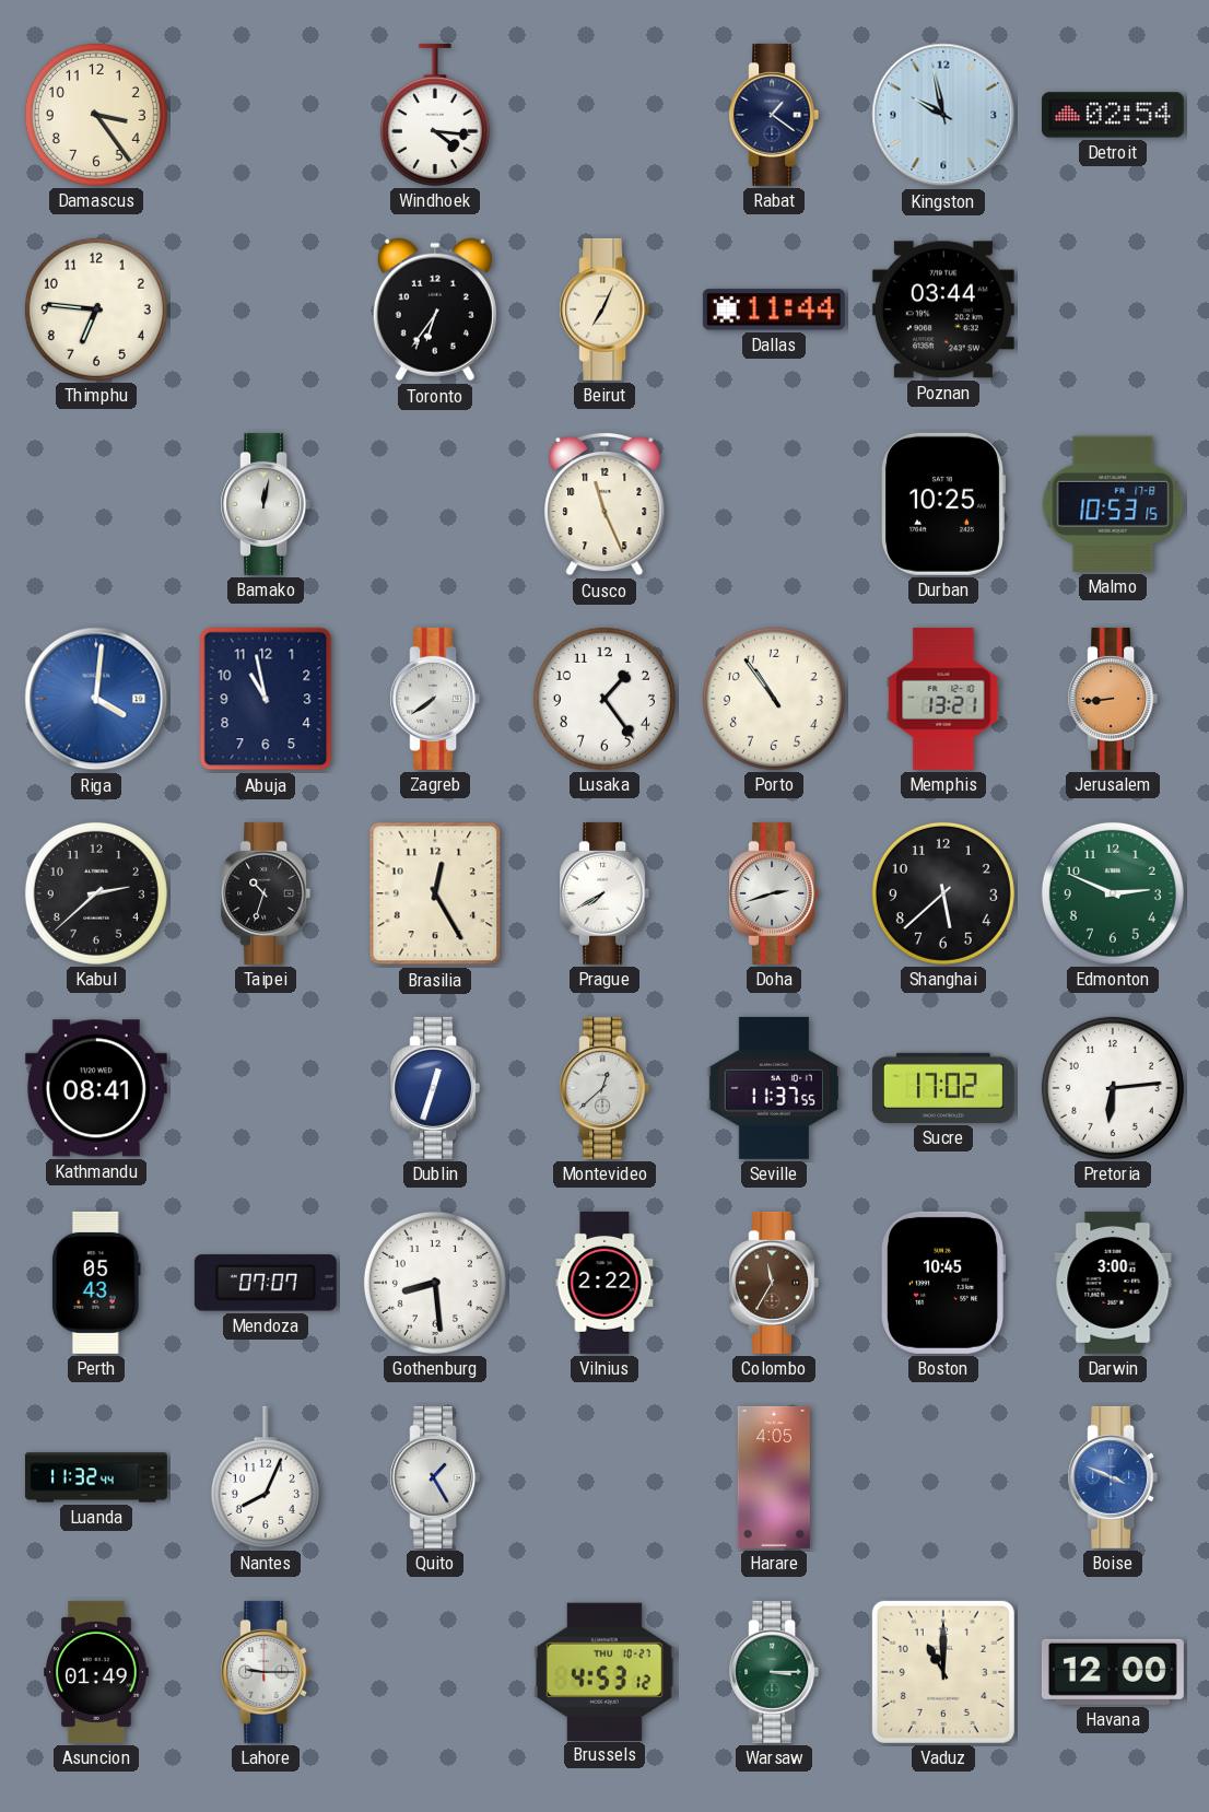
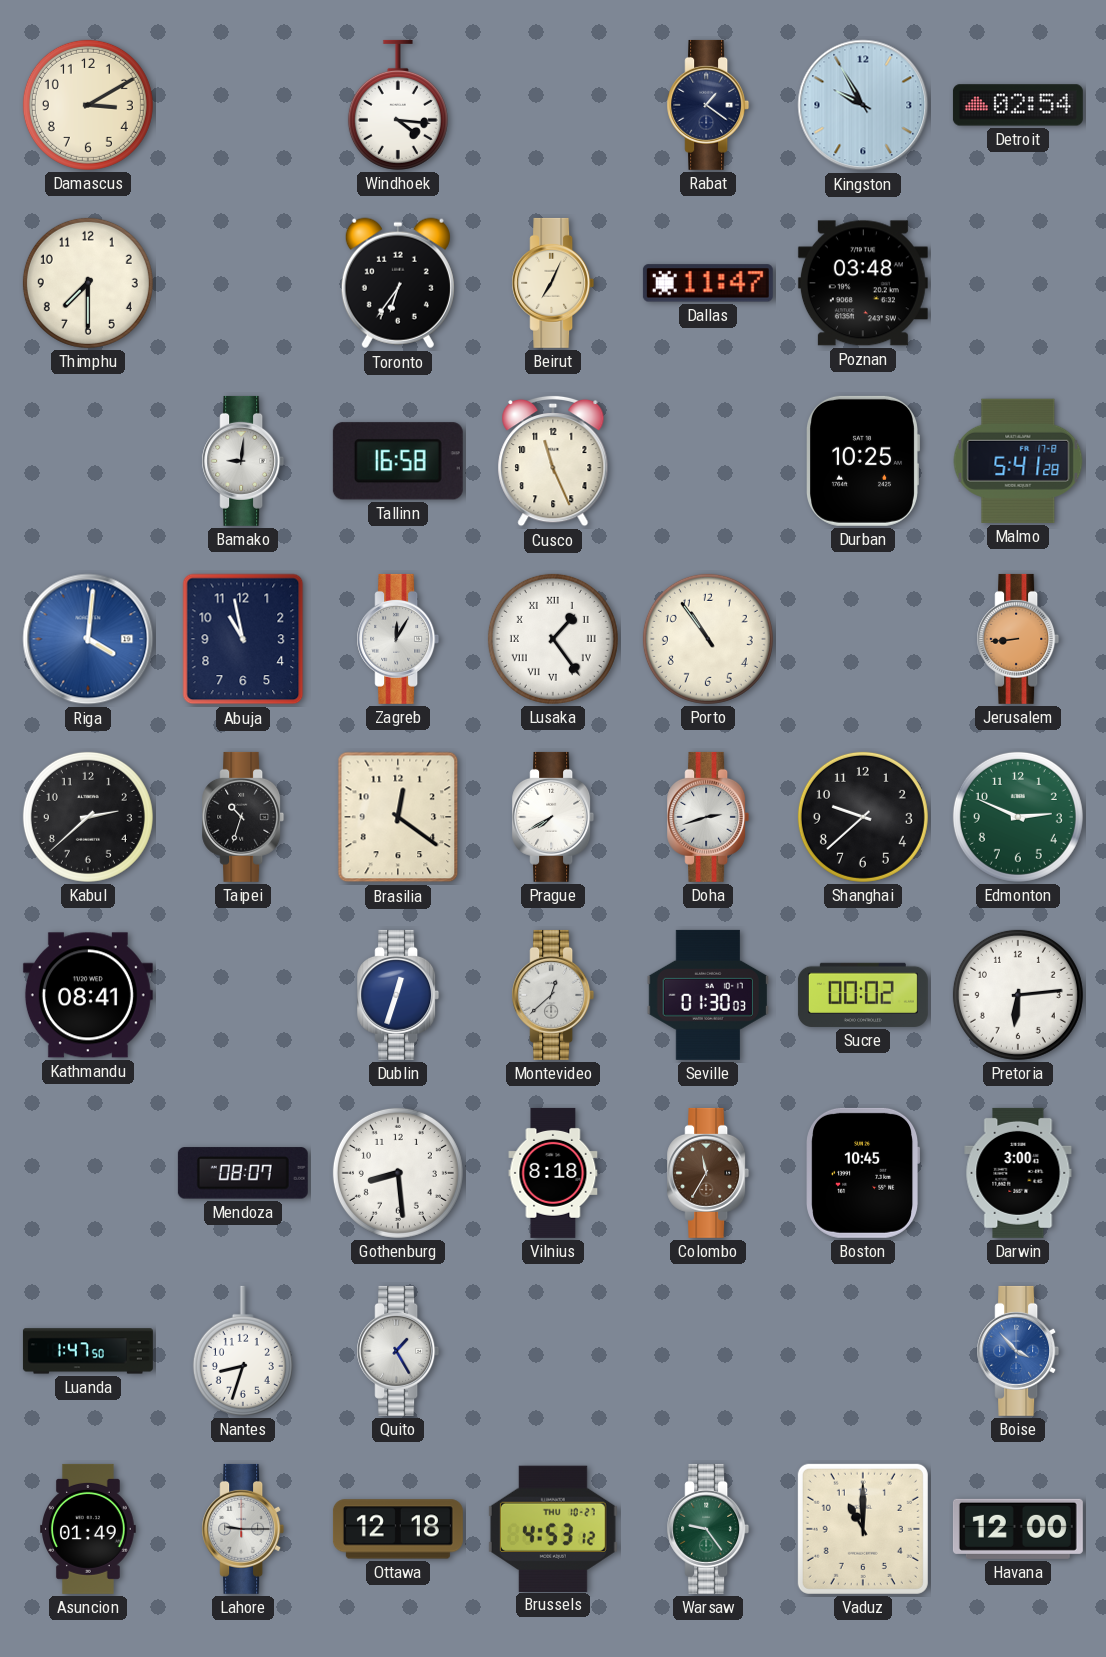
Damascus: 3:24 -> 3:10
Kingston: 9:58 -> 9:55
Thimphu: 6:46 -> 7:30
Dallas: 11:44 -> 11:47
Poznan: 03:44 -> 03:48
Bamako: 12:02 -> 9:01
Tallinn: none -> 16:58
Malmo: 10:53 -> 5:41
Zagreb: 7:39 -> 12:05
Lusaka numerals: Arabic -> Roman
Memphis: 13:21 -> none
Brasilia: 12:25 -> 12:21
Shanghai: 5:38 -> 9:38
Seville: 11:37 -> 01:30
Sucre: 17:02 -> 00:02
Perth: 05:43 -> none
Mendoza: 07:07 -> 08:07
Vilnius: 2:22 -> 8:18
Luanda: 11:32 -> 1:47
Nantes: 8:04 -> 8:33
Harare: 4:05 -> none
Boise: 3:49 -> 3:53
Ottawa: none -> 12:18
Warsaw: 3:15 -> 9:24
